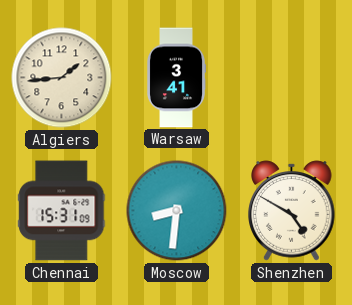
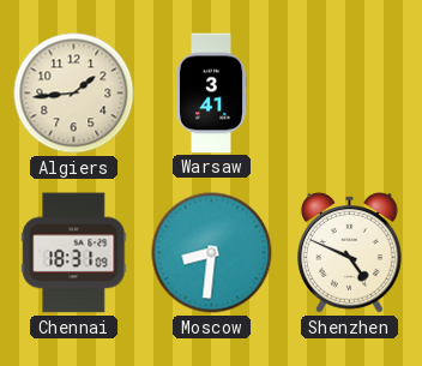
Chennai: 15:31 -> 18:31
Shenzhen: 4:50 -> 4:49
